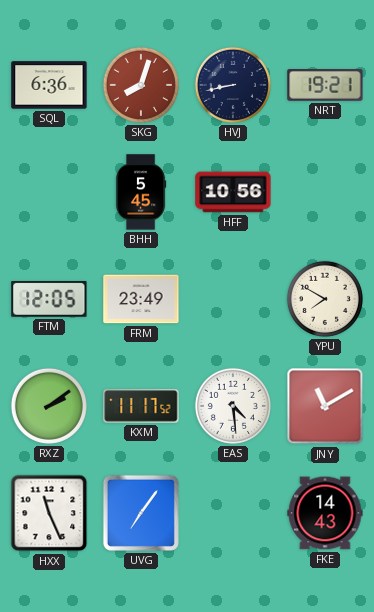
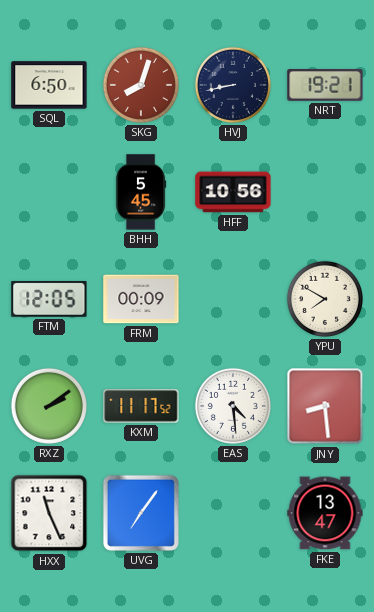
SQL: 6:36 -> 6:50
FRM: 23:49 -> 00:09
JNY: 11:10 -> 8:29
FKE: 14:43 -> 13:47
